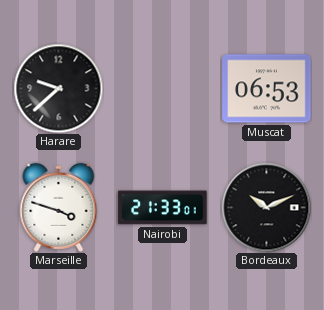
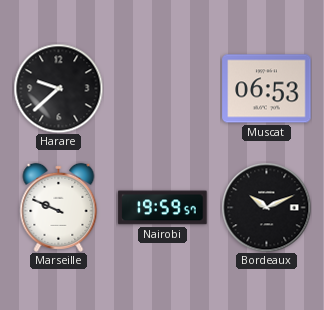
Marseille: 3:48 -> 9:49
Nairobi: 21:33 -> 19:59
